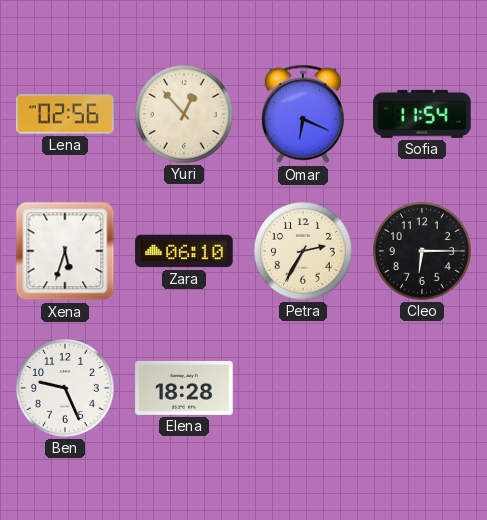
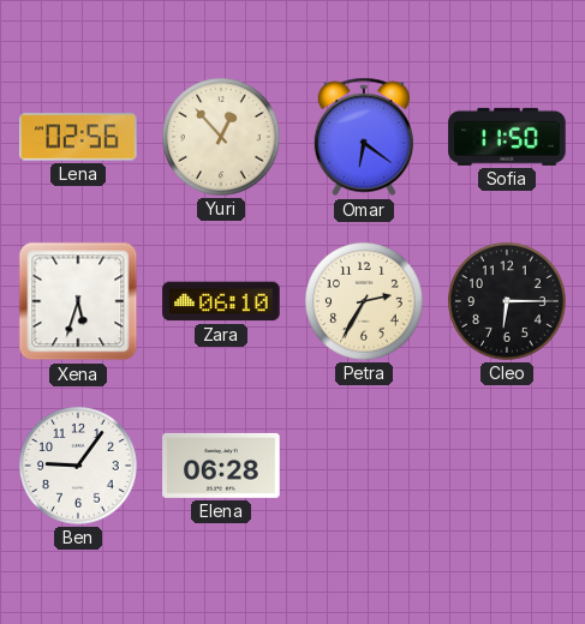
Omar: 6:19 -> 6:21
Sofia: 11:54 -> 11:50
Ben: 9:26 -> 9:06
Elena: 18:28 -> 06:28
